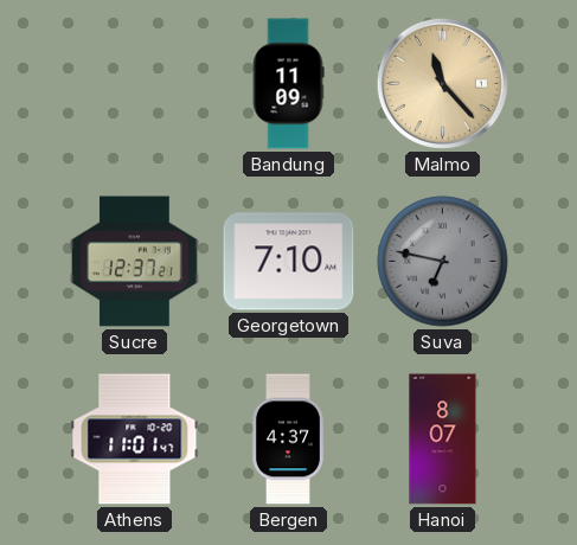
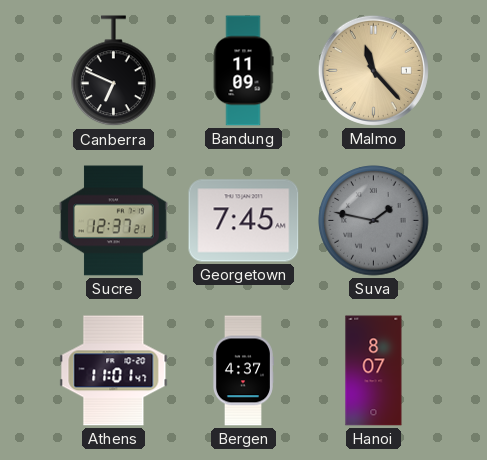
Canberra: none -> 6:49
Georgetown: 7:10 -> 7:45
Suva: 6:47 -> 1:47
